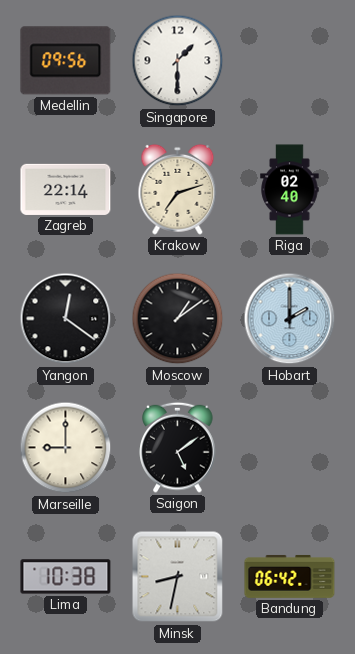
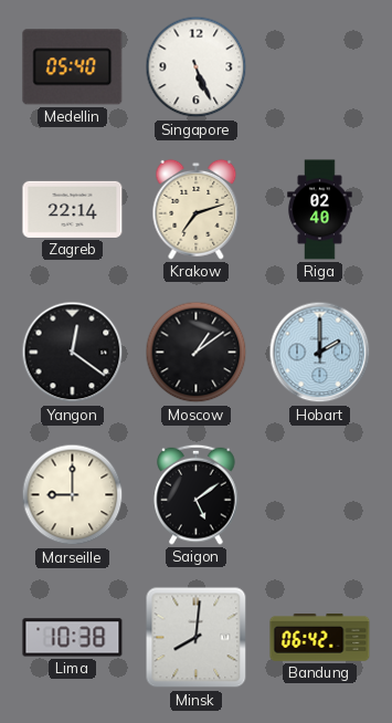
Medellin: 09:56 -> 05:40
Singapore: 1:30 -> 5:26
Minsk: 8:32 -> 8:01
